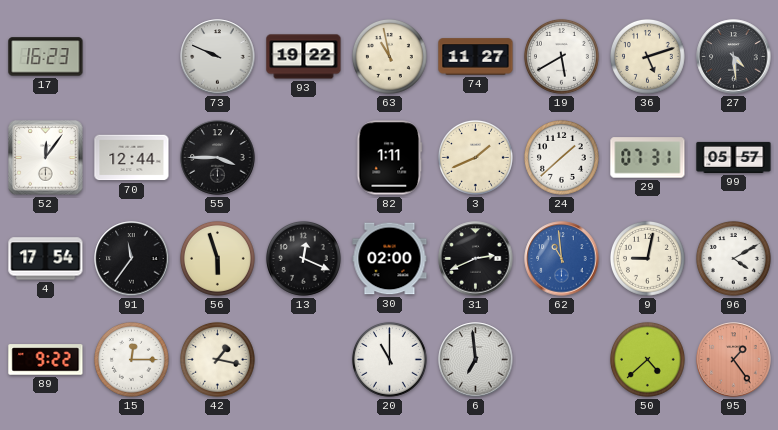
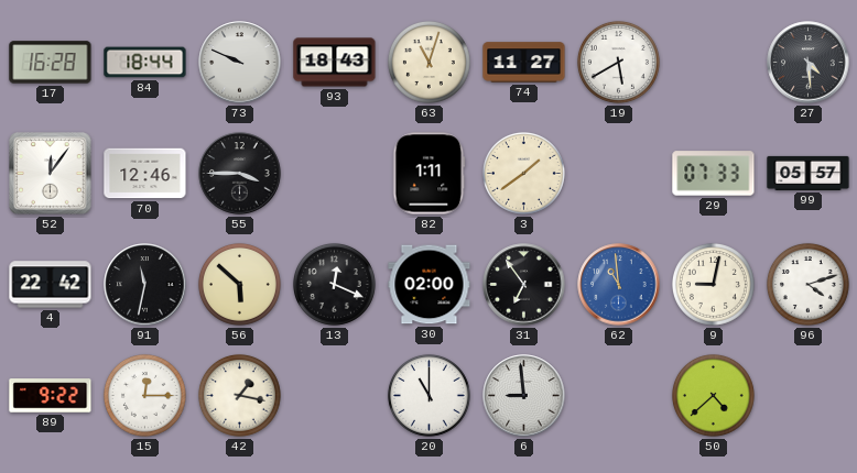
17: 16:23 -> 16:28
84: none -> 18:44
93: 19:22 -> 18:43
63: 10:58 -> 11:03
36: 5:12 -> none
70: 12:44 -> 12:46
3: 1:41 -> 1:39
24: 1:38 -> none
29: 07:31 -> 07:33
4: 17:54 -> 22:42
91: 11:36 -> 11:32
56: 5:57 -> 5:52
31: 2:41 -> 6:54
96: 4:10 -> 4:12
6: 6:59 -> 8:59
95: 1:24 -> none
